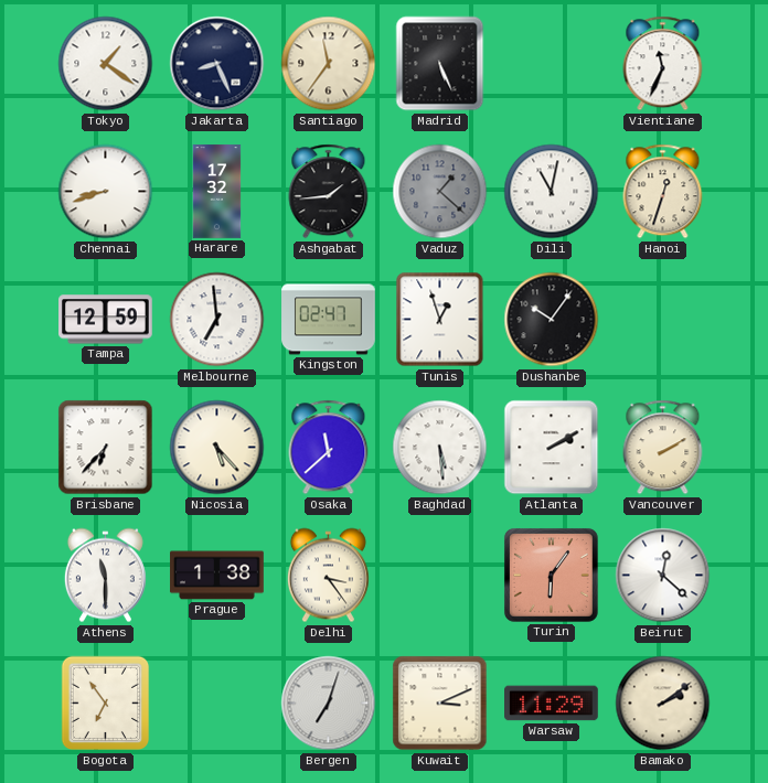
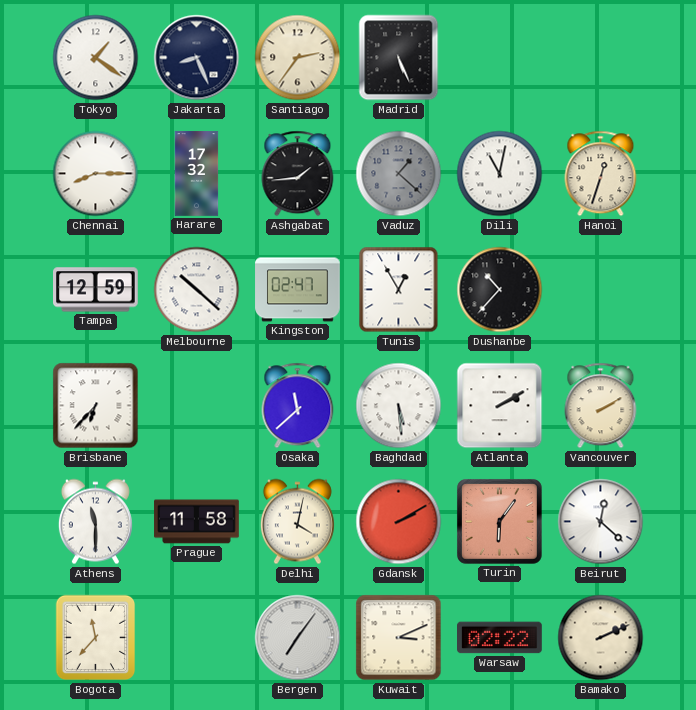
Santiago: 11:36 -> 2:36
Vientiane: 11:34 -> none
Chennai: 8:42 -> 8:15
Melbourne: 6:59 -> 10:22
Tunis: 12:57 -> 12:55
Dushanbe: 10:06 -> 10:37
Nicosia: 5:23 -> none
Prague: 1:38 -> 11:58
Delhi: 3:24 -> 4:02
Gdansk: none -> 2:10
Bogota: 6:54 -> 11:37
Bergen: 7:03 -> 7:06
Warsaw: 11:29 -> 02:22
Bamako: 2:09 -> 2:11
